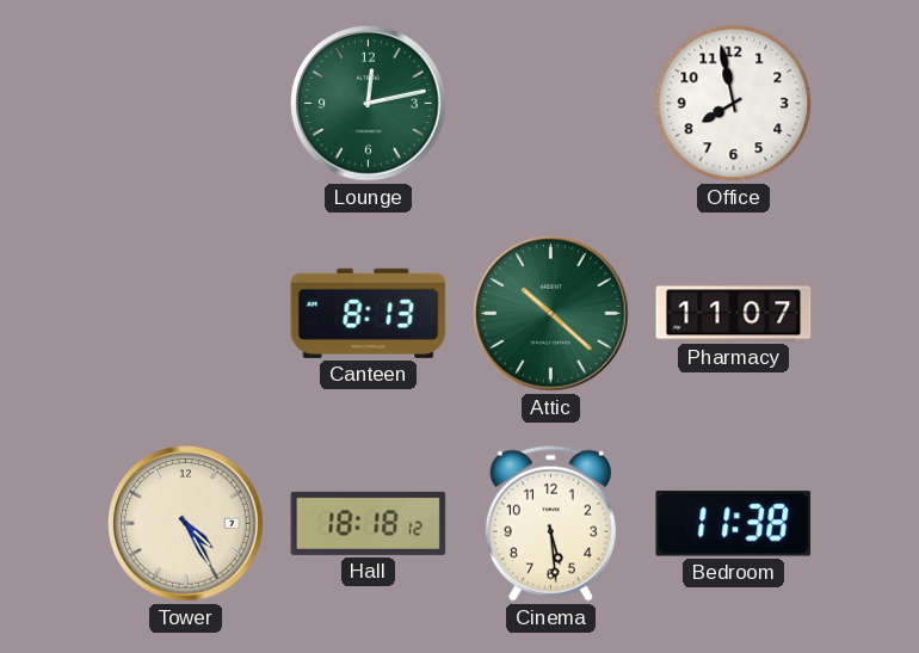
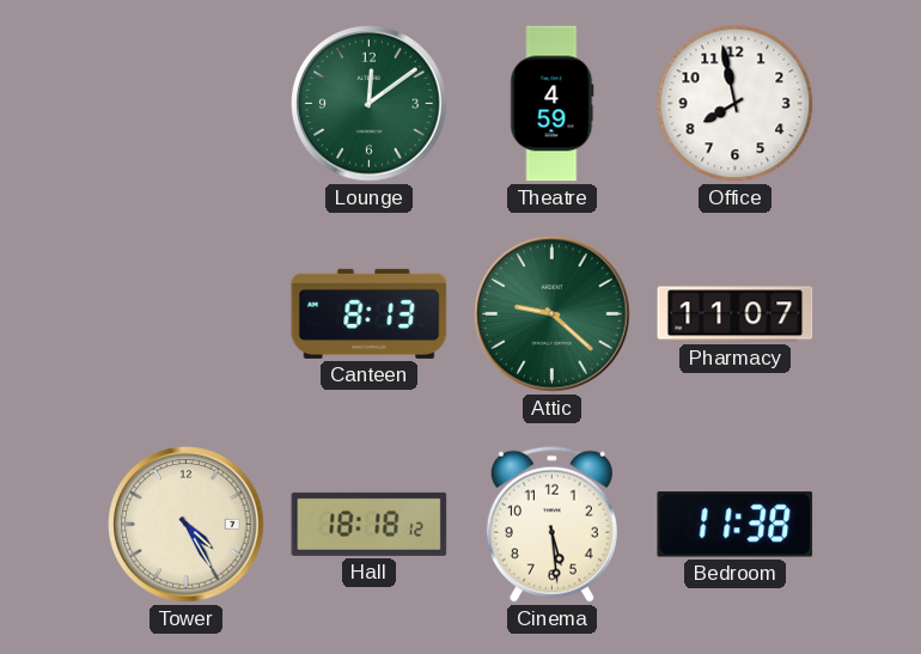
Lounge: 12:13 -> 12:09
Theatre: none -> 4:59
Attic: 10:22 -> 9:22
